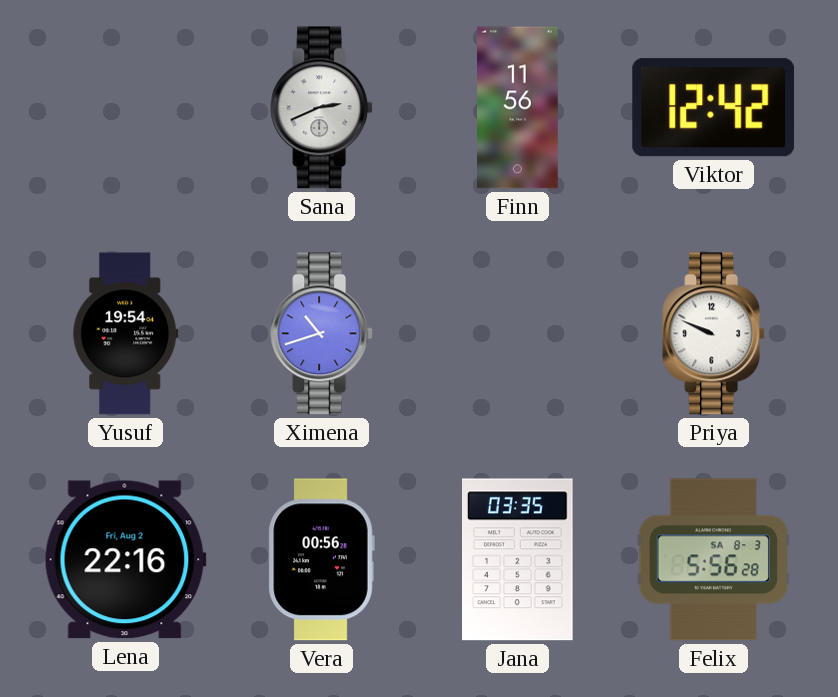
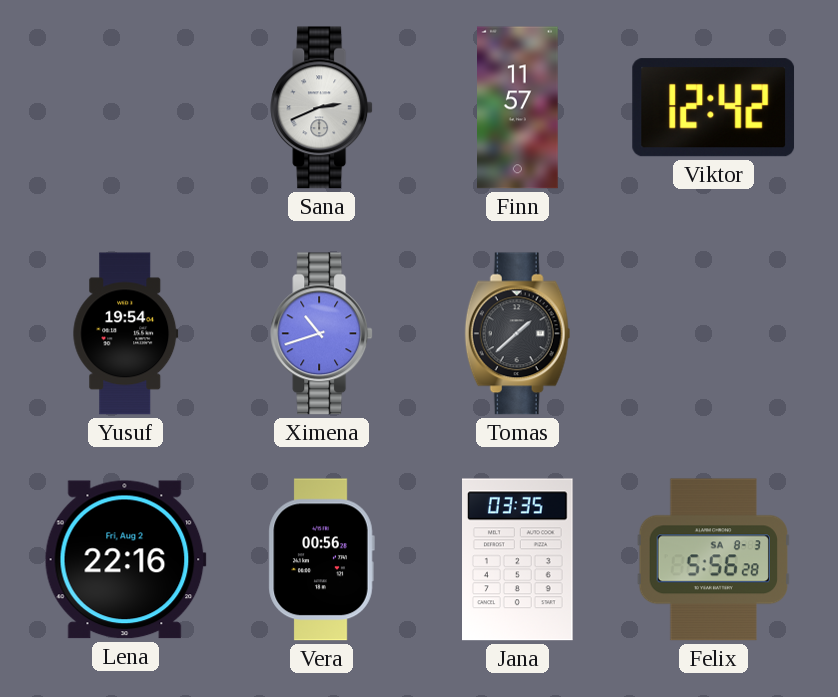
Finn: 11:56 -> 11:57
Tomas: none -> 1:38
Priya: 9:49 -> none
